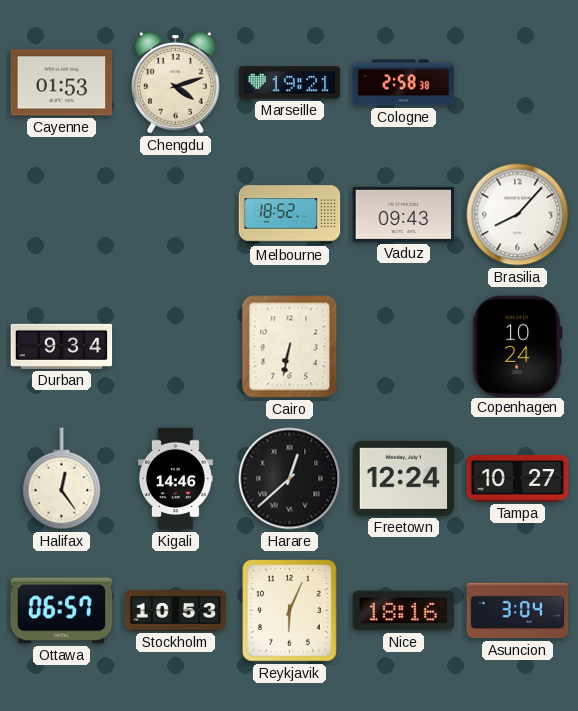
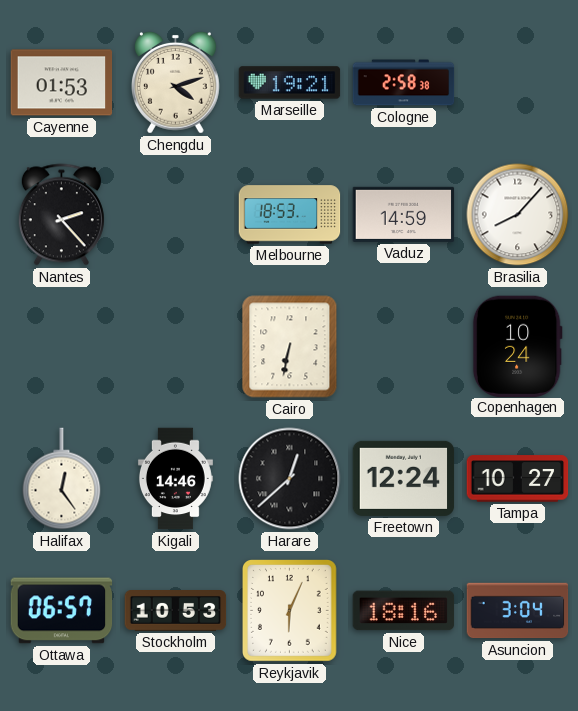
Nantes: none -> 2:23
Melbourne: 18:52 -> 18:53
Vaduz: 09:43 -> 14:59
Durban: 9:34 -> none
